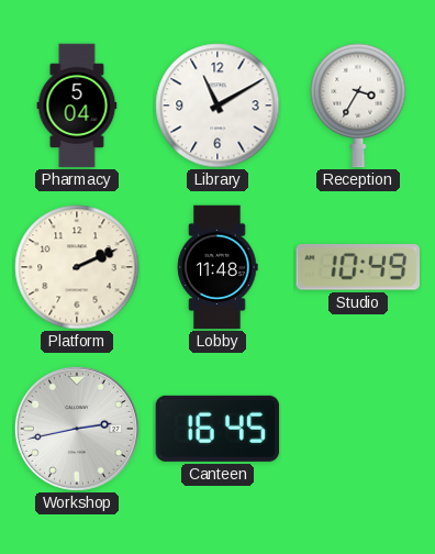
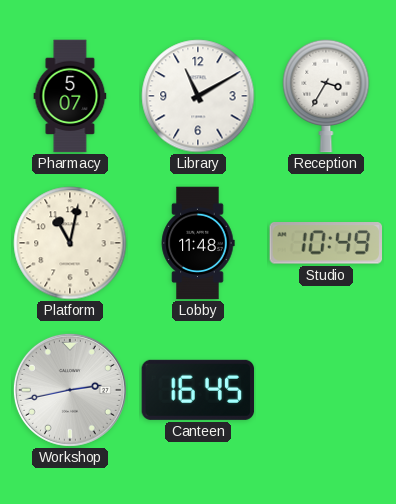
Pharmacy: 5:04 -> 5:07
Platform: 2:11 -> 11:02
